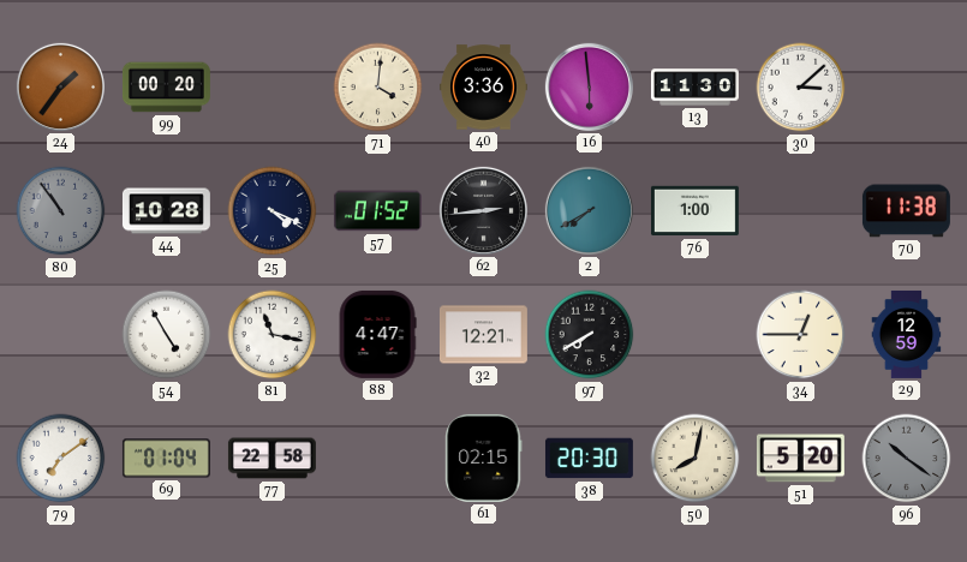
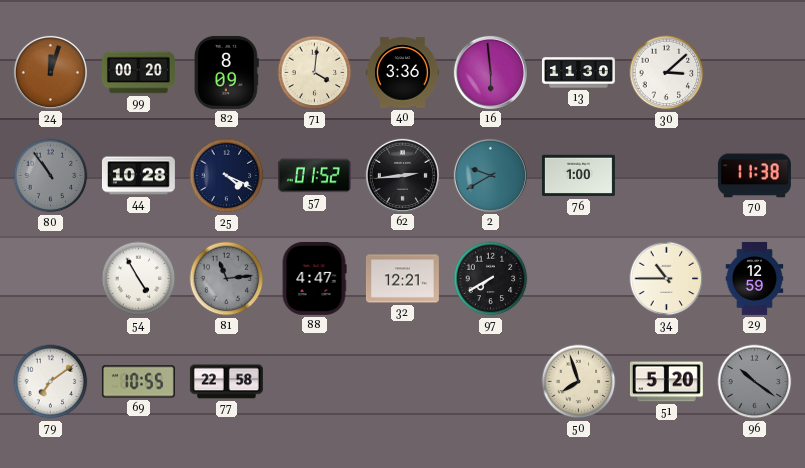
24: 1:36 -> 12:03
82: none -> 8:09
2: 7:40 -> 9:40
81: 11:17 -> 11:14
81 dial: white -> grey
34: 12:45 -> 10:45
69: 01:04 -> 10:55
61: 02:15 -> none
38: 20:30 -> none
50: 8:02 -> 7:57
